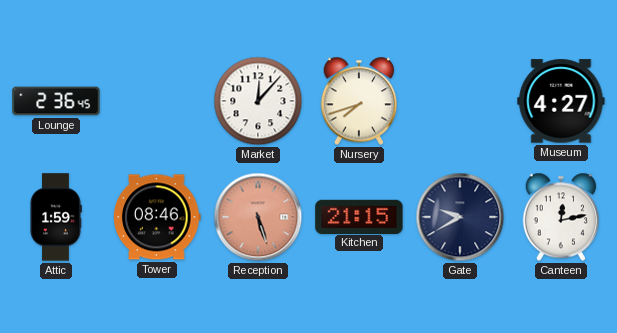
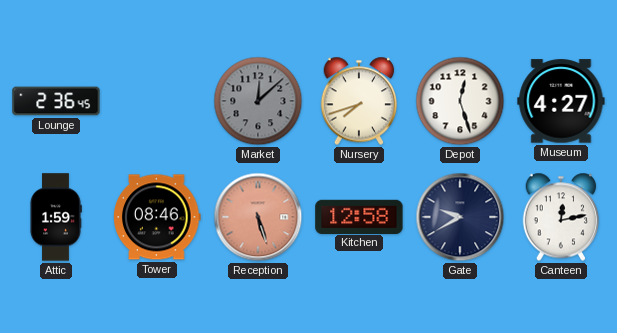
Market: 12:07 -> 12:08
Market dial: white -> grey
Depot: none -> 12:27
Kitchen: 21:15 -> 12:58
